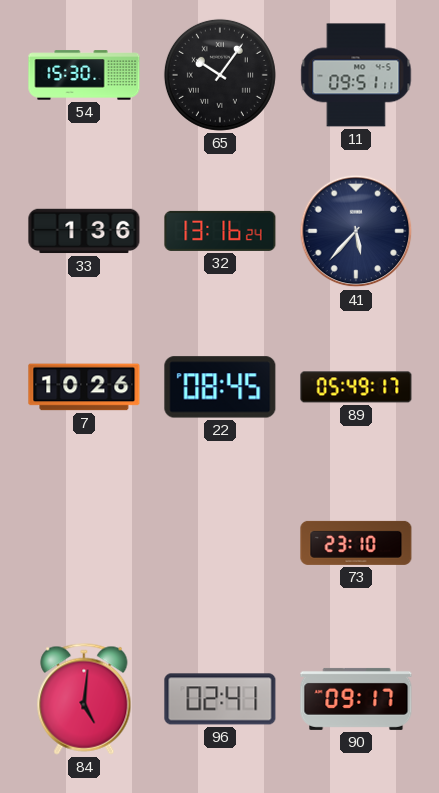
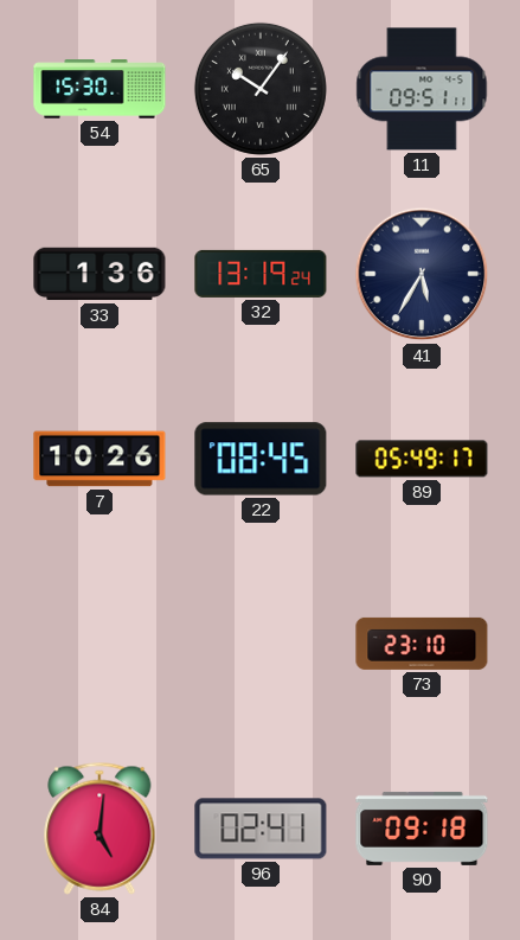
32: 13:16 -> 13:19
41: 5:37 -> 5:35
90: 09:17 -> 09:18
